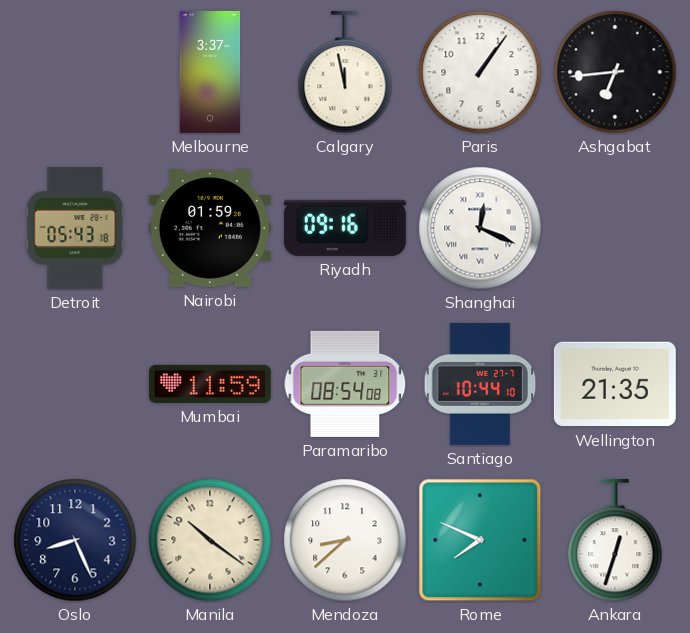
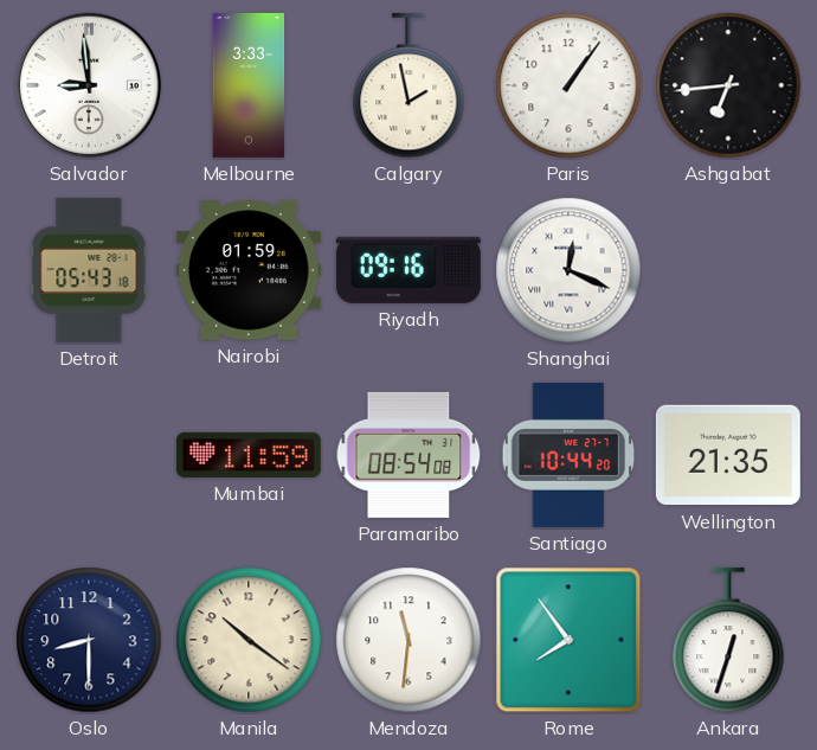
Salvador: none -> 8:59
Melbourne: 3:37 -> 3:33
Calgary: 11:58 -> 1:58
Santiago: 10:44:10 -> 10:44:20
Oslo: 8:26 -> 8:30
Mendoza: 8:38 -> 11:31
Rome: 7:49 -> 7:54
